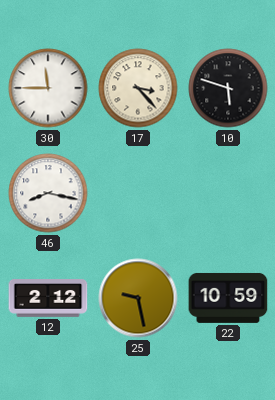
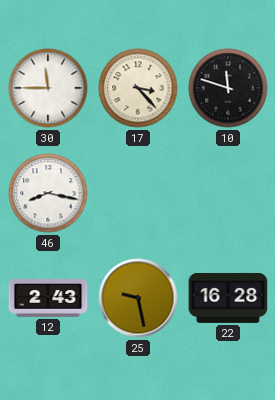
10: 5:48 -> 11:48
12: 2:12 -> 2:43
22: 10:59 -> 16:28
